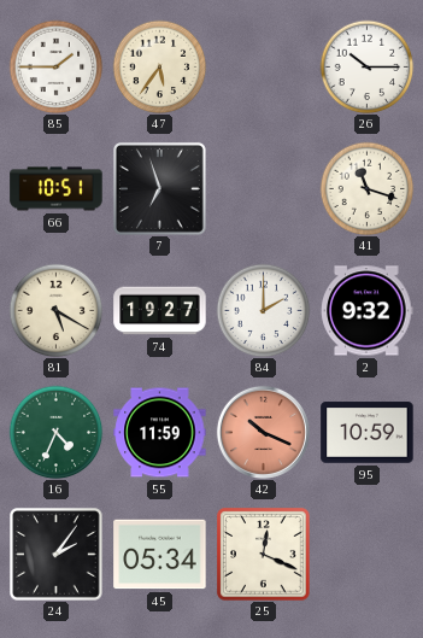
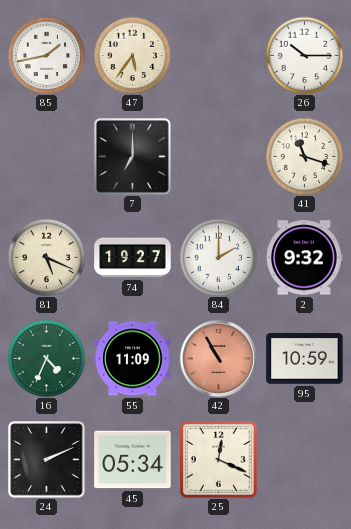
85: 1:45 -> 1:43
66: 10:51 -> none
7: 6:57 -> 7:00
81: 5:20 -> 5:19
55: 11:59 -> 11:09
42: 10:19 -> 10:55
24: 2:06 -> 2:11
